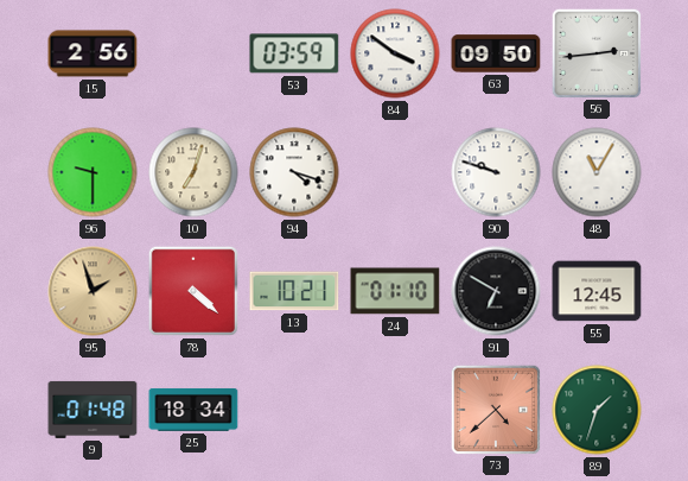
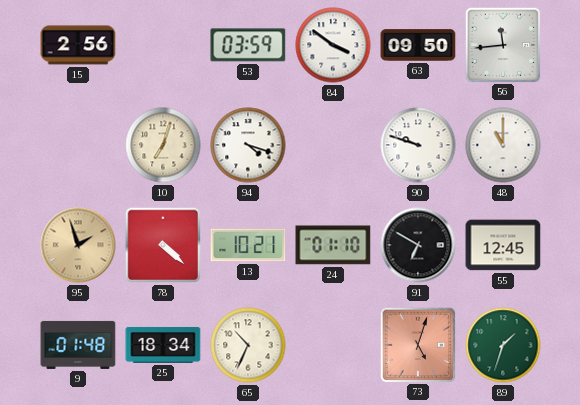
56: 2:44 -> 11:44
96: 9:30 -> none
48: 11:05 -> 11:00
65: none -> 10:34
73: 4:38 -> 5:03
